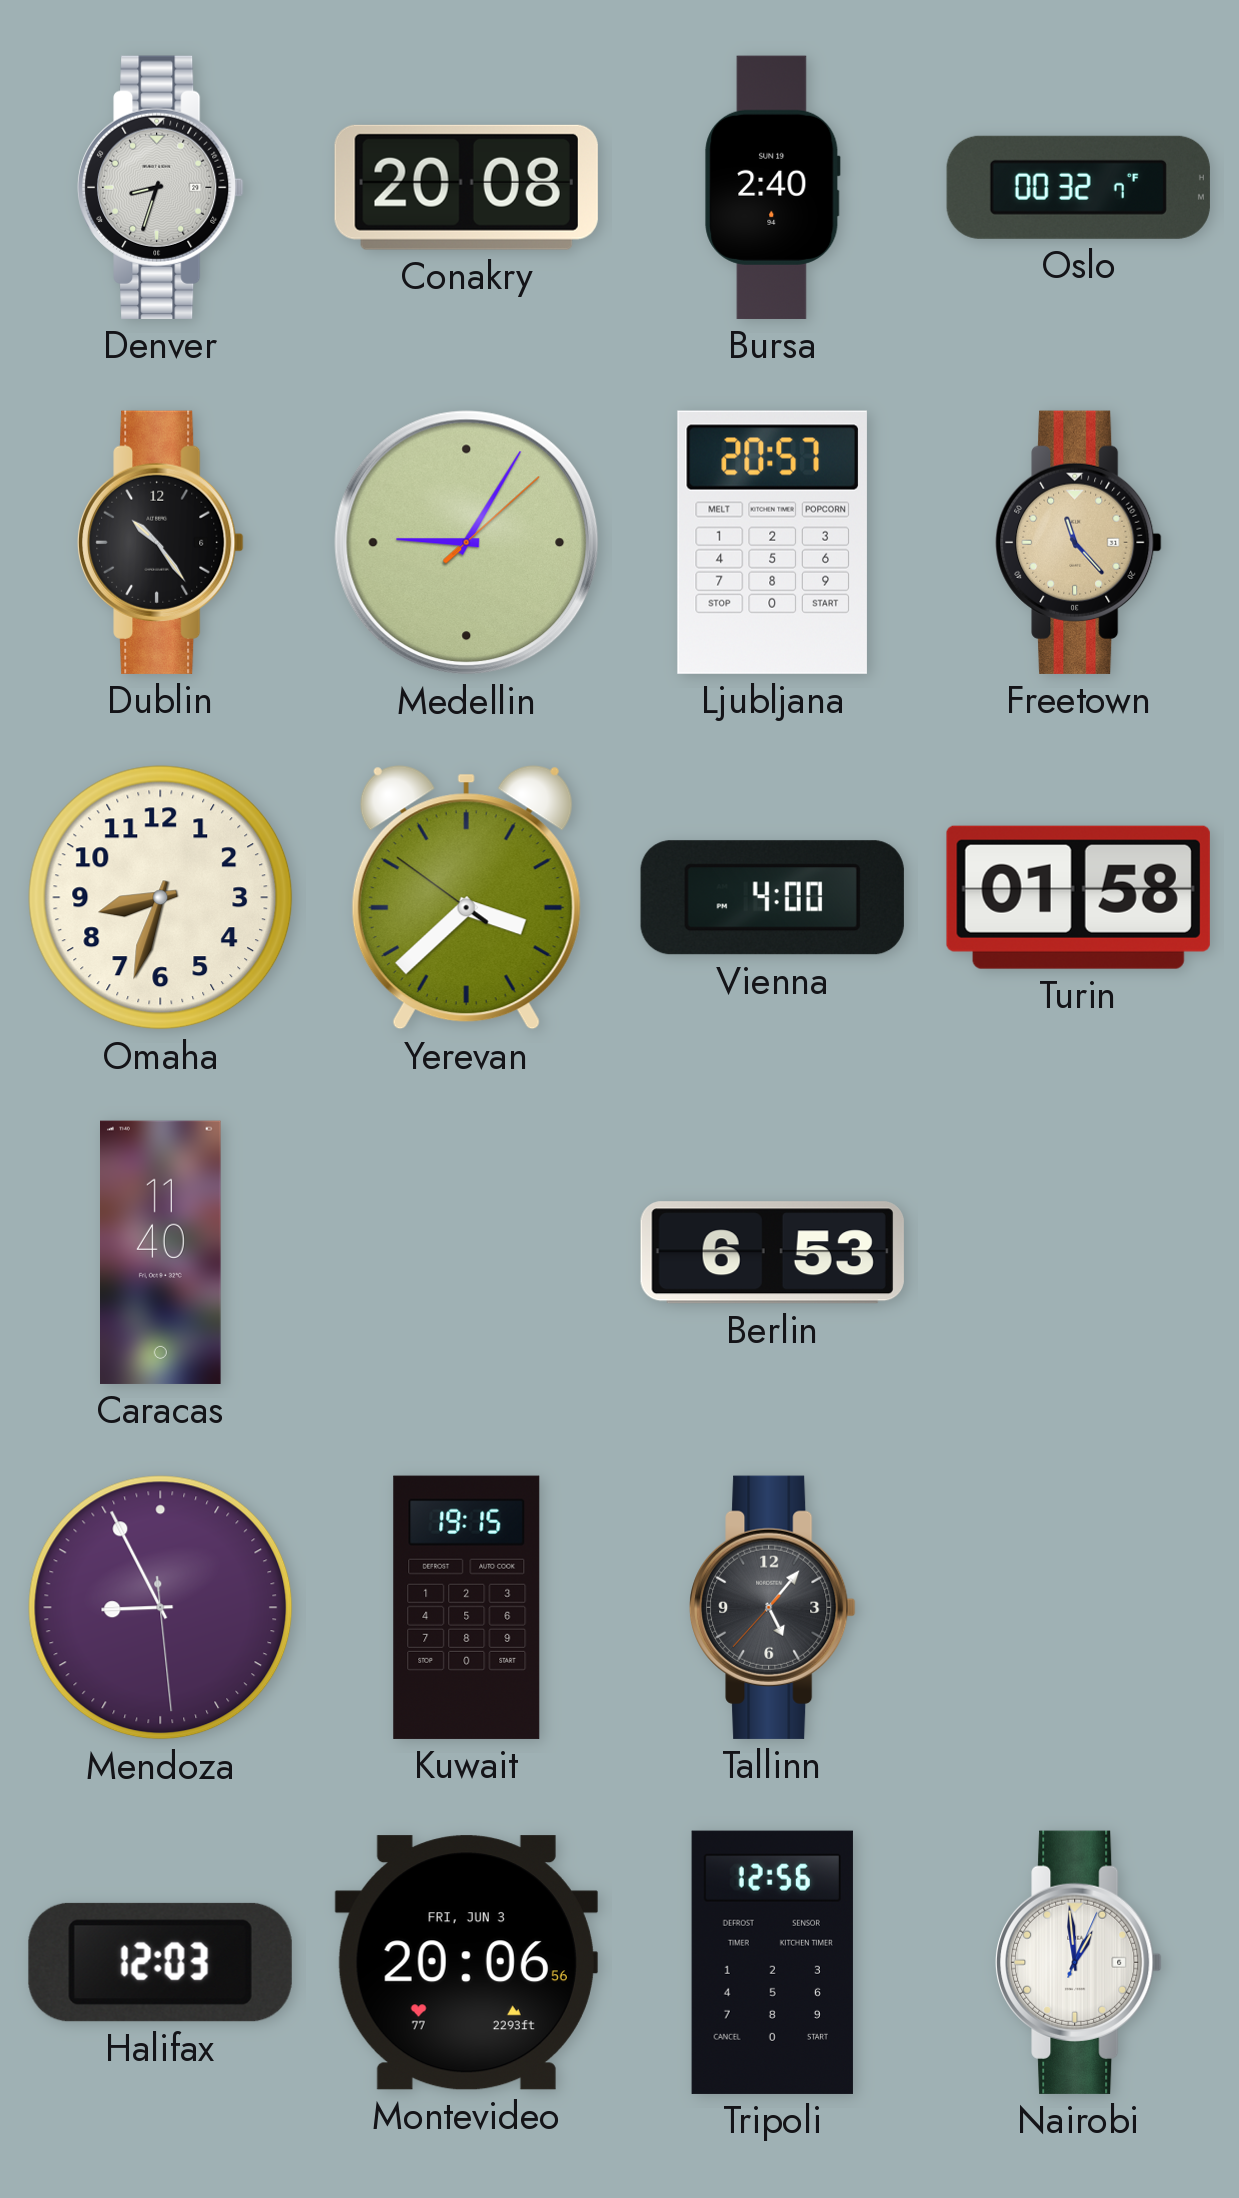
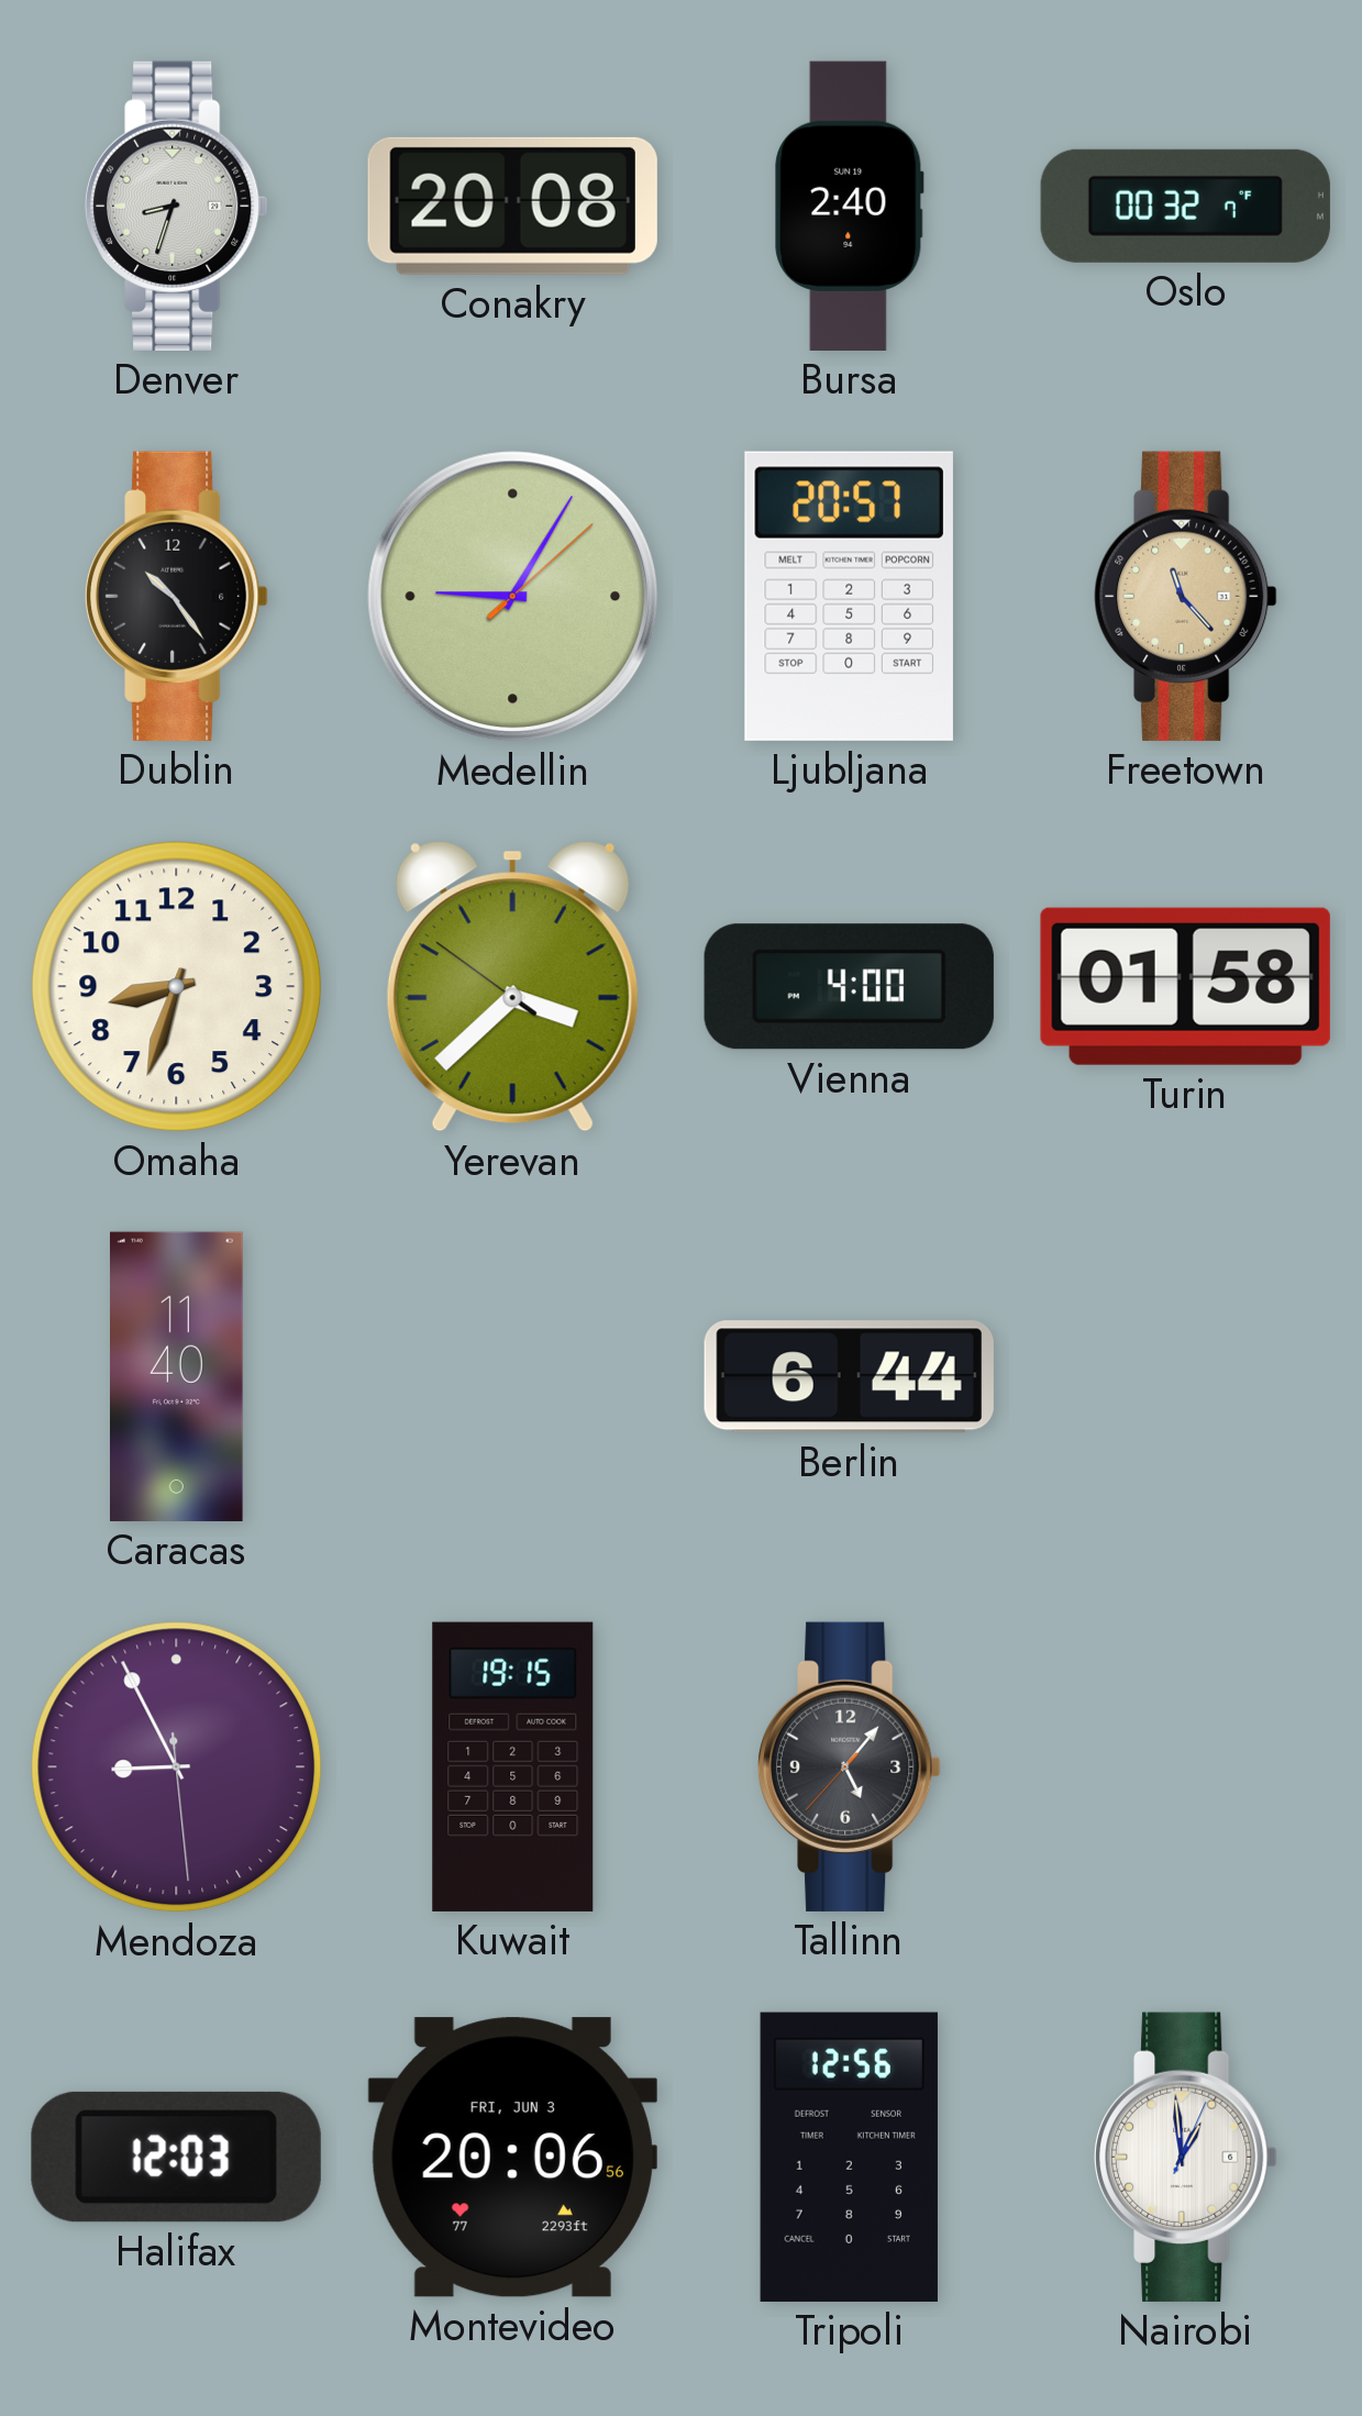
Berlin: 6:53 -> 6:44
